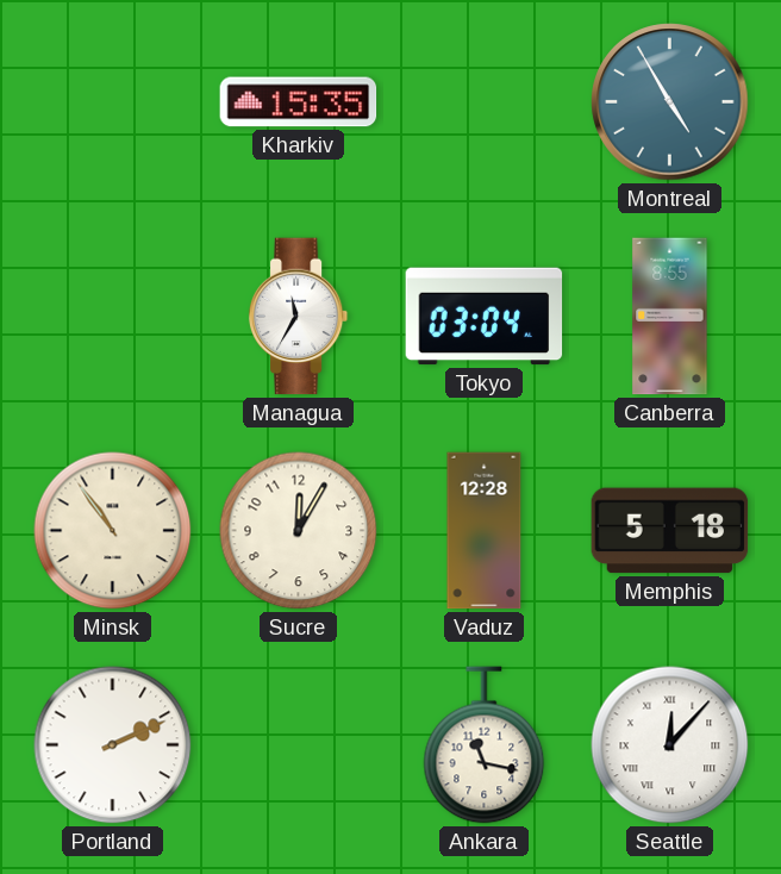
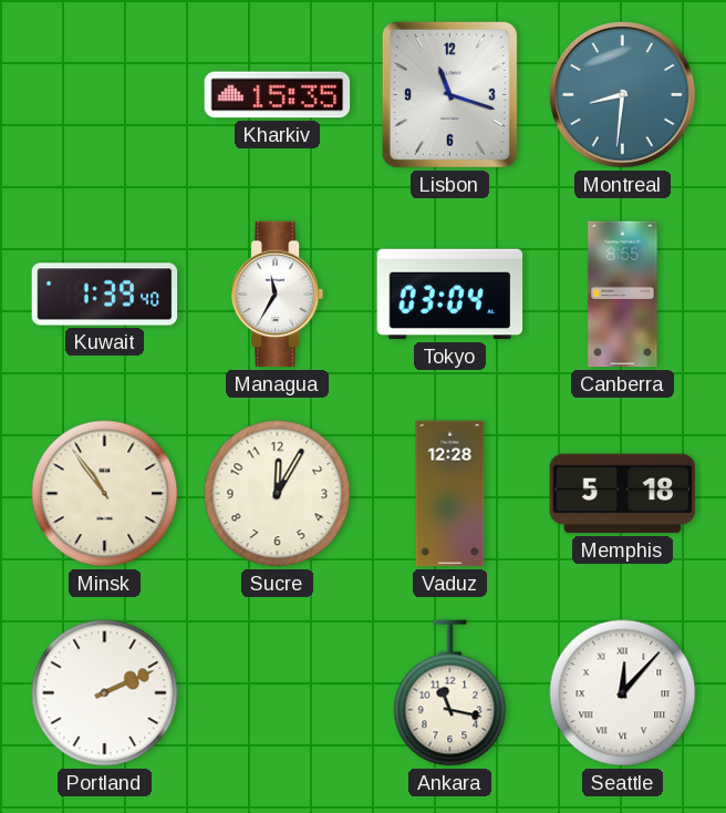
Lisbon: none -> 11:18
Montreal: 4:55 -> 8:31
Kuwait: none -> 1:39
